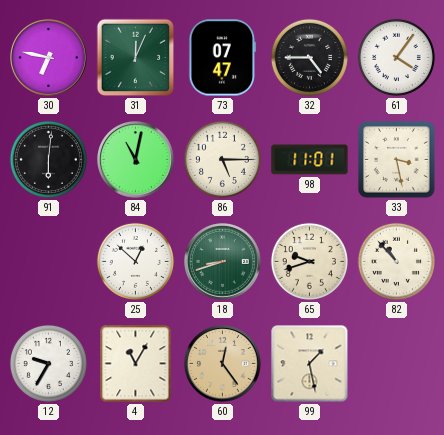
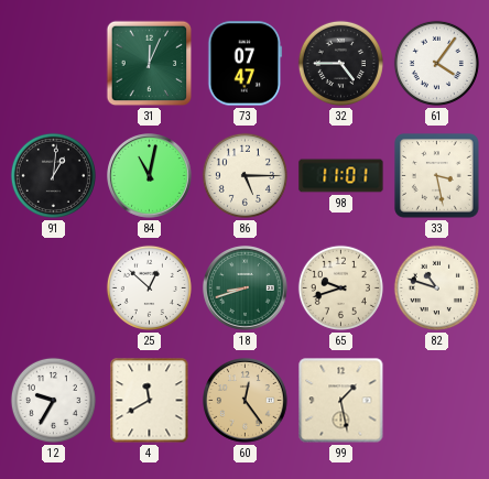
30: 6:47 -> none
91: 6:01 -> 1:01
82: 10:53 -> 10:48
4: 11:05 -> 11:40
